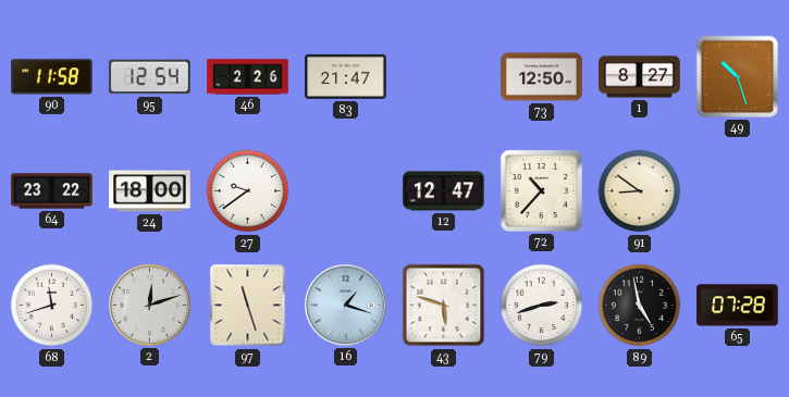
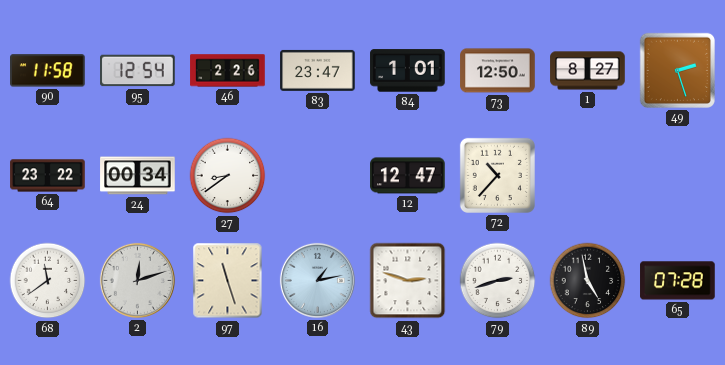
83: 21:47 -> 23:47
84: none -> 1:01
49: 10:27 -> 2:27
24: 18:00 -> 00:34
27: 9:39 -> 8:39
91: 8:51 -> none
68: 11:42 -> 11:39
16: 1:18 -> 1:13
43: 5:48 -> 2:48
